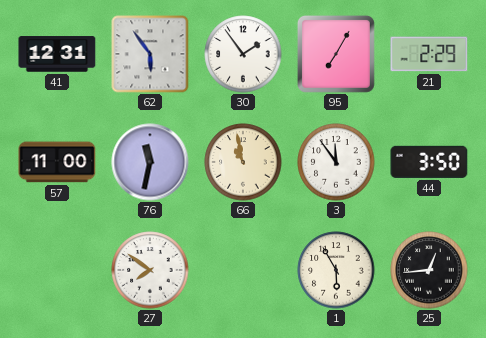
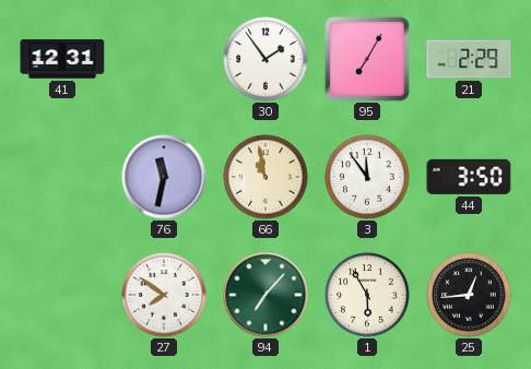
62: 5:54 -> none
57: 11:00 -> none
94: none -> 7:07
